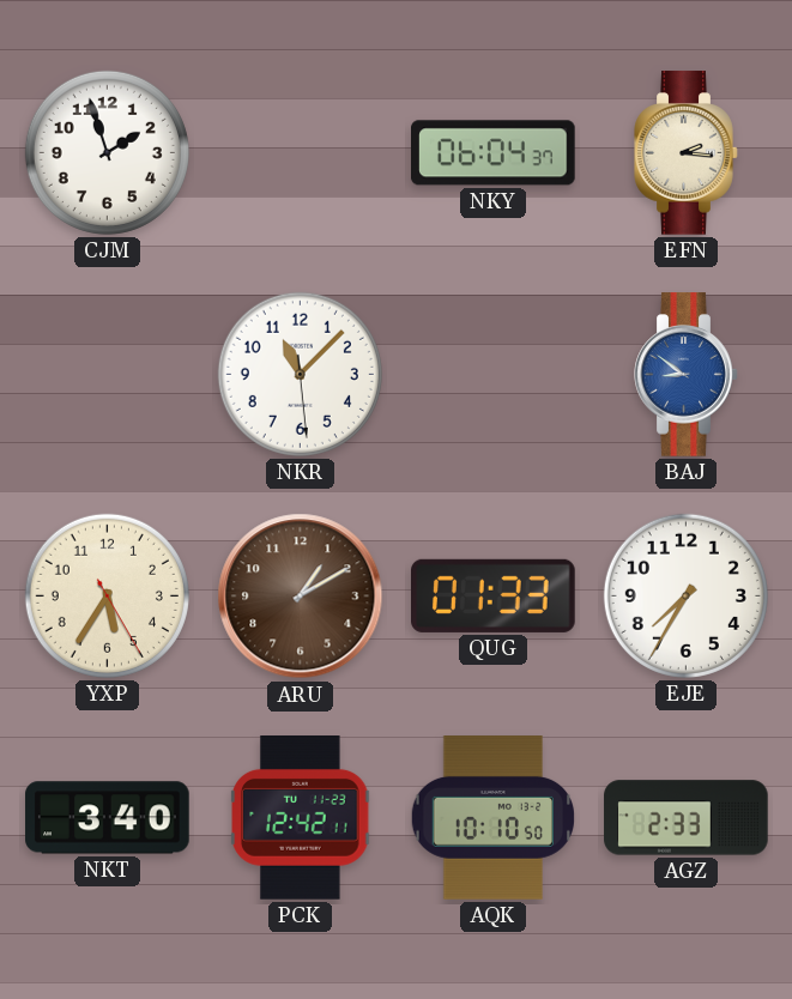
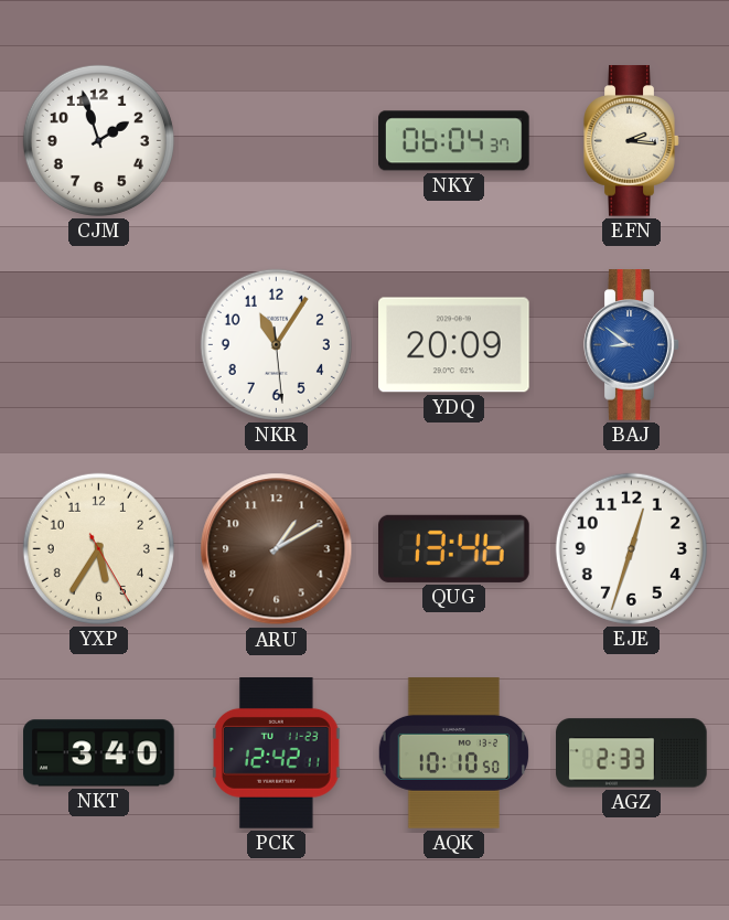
NKR: 11:07 -> 11:05
YDQ: none -> 20:09
QUG: 01:33 -> 13:46
EJE: 7:35 -> 12:33
